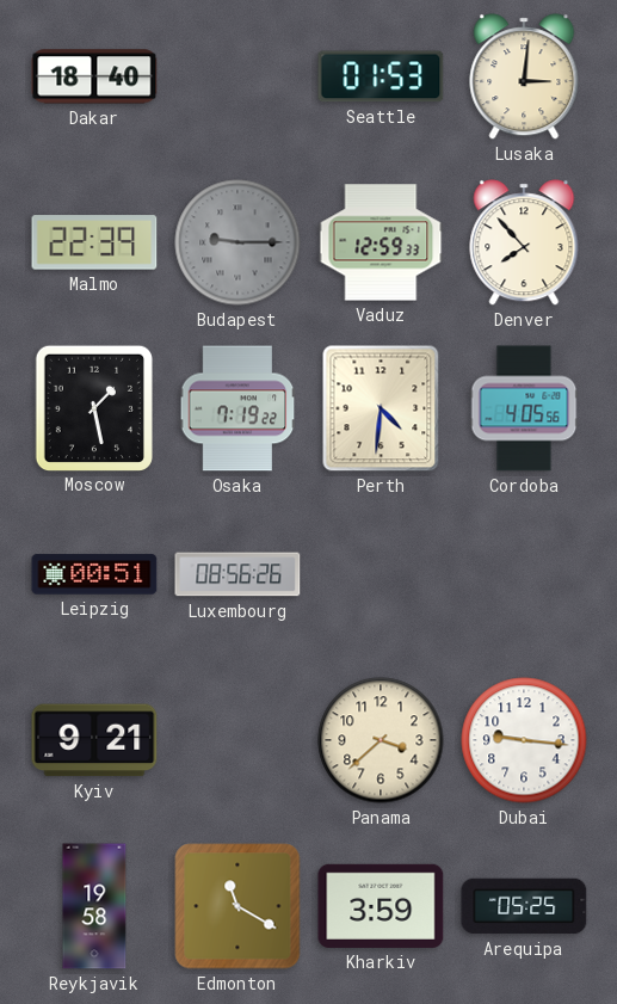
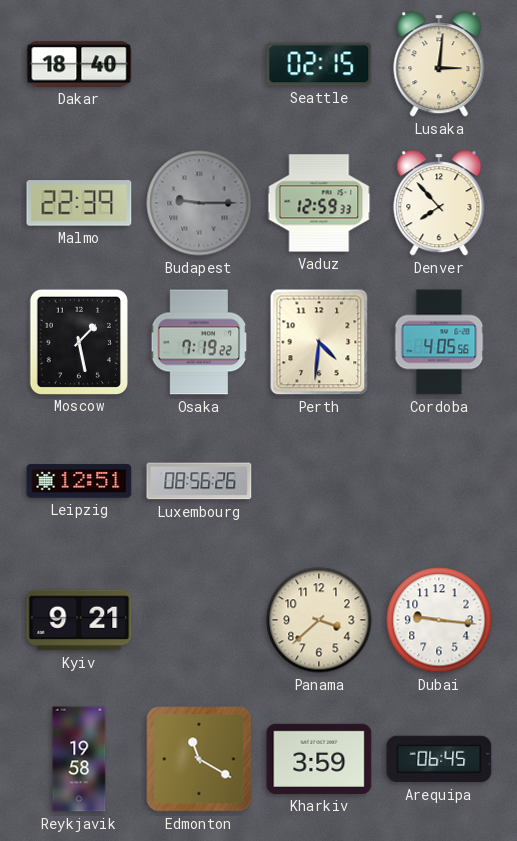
Seattle: 01:53 -> 02:15
Leipzig: 00:51 -> 12:51
Arequipa: 05:25 -> 06:45
